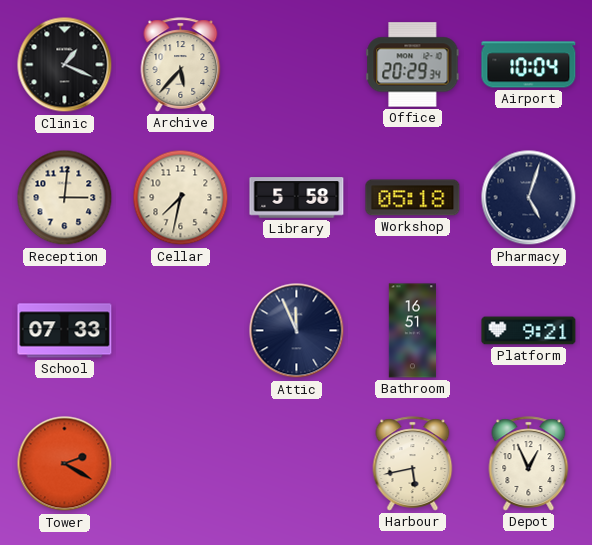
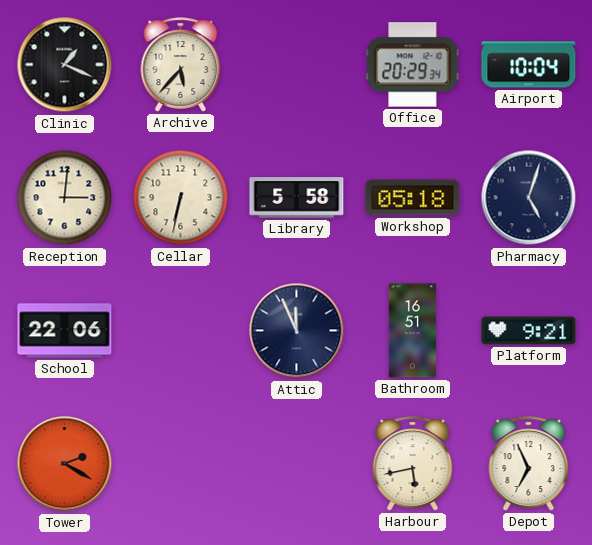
Cellar: 7:32 -> 6:32
School: 07:33 -> 22:06
Depot: 12:56 -> 6:56
